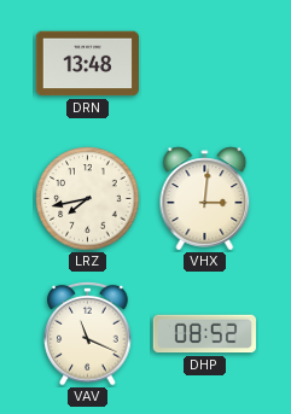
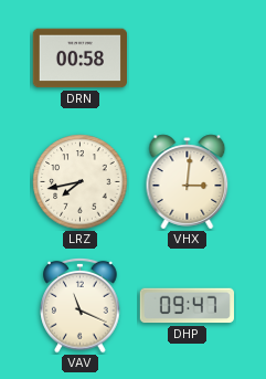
DRN: 13:48 -> 00:58
DHP: 08:52 -> 09:47
